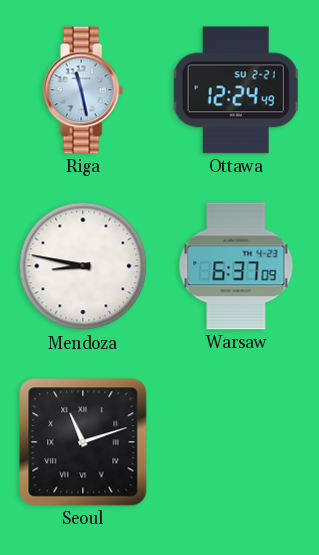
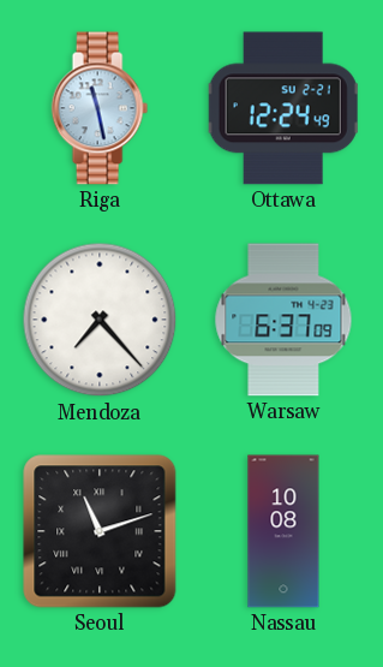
Mendoza: 8:47 -> 7:23
Nassau: none -> 10:08
